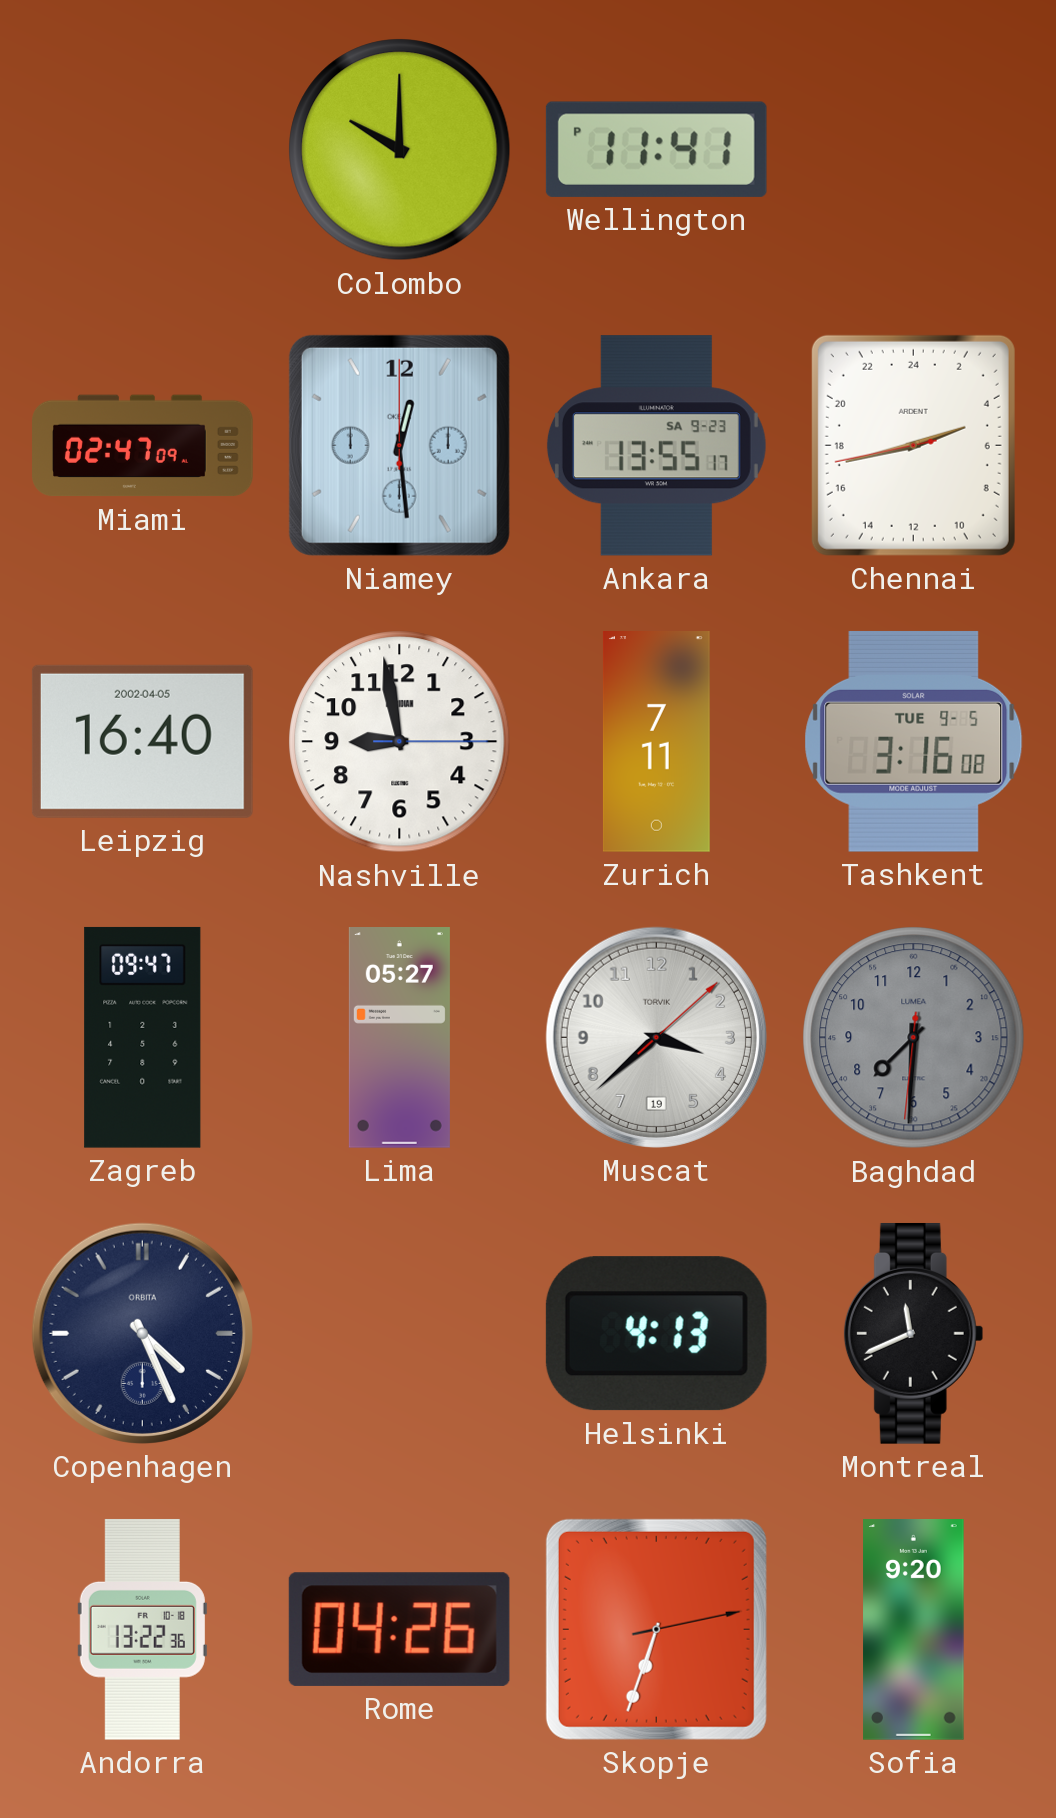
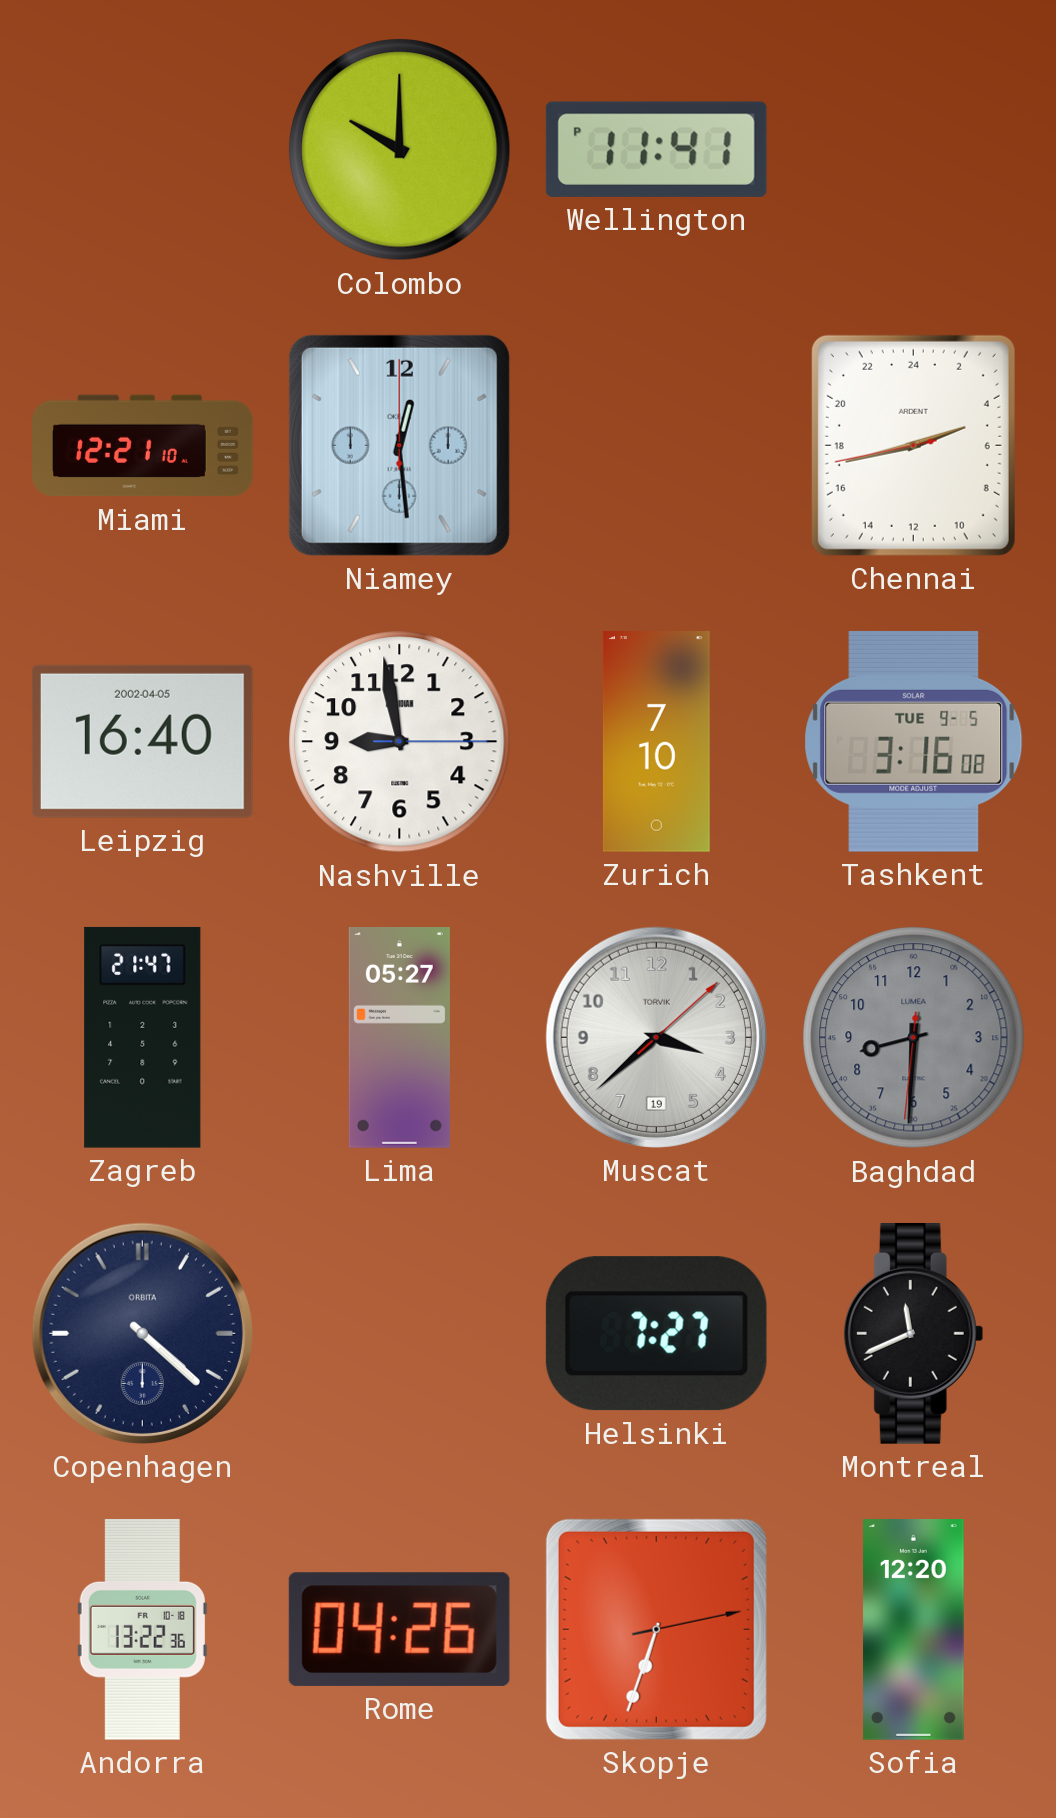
Miami: 02:47 -> 12:21
Ankara: 13:55 -> none
Zurich: 7:11 -> 7:10
Zagreb: 09:47 -> 21:47
Baghdad: 7:30 -> 8:30
Copenhagen: 4:26 -> 4:22
Helsinki: 4:13 -> 7:27
Sofia: 9:20 -> 12:20
